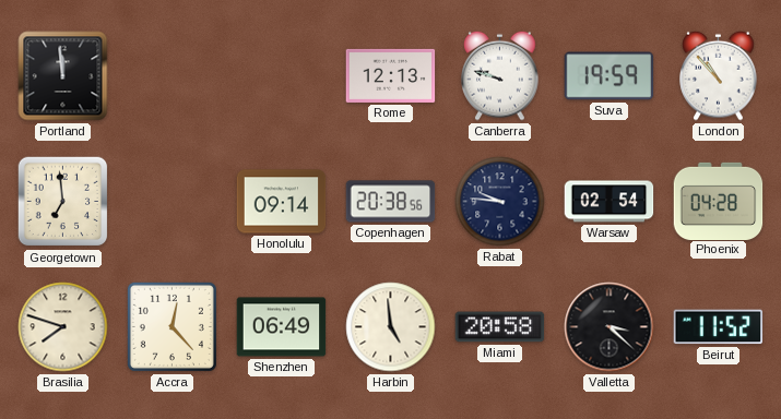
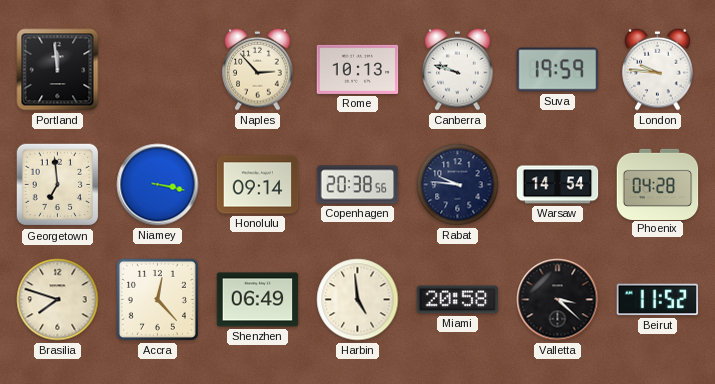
Naples: none -> 2:53
Rome: 12:13 -> 10:13
London: 10:53 -> 9:46
Niamey: none -> 3:17
Warsaw: 02:54 -> 14:54
